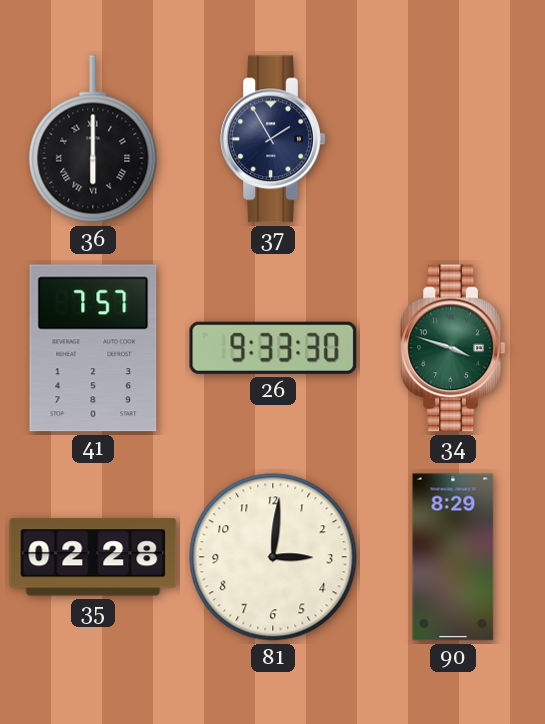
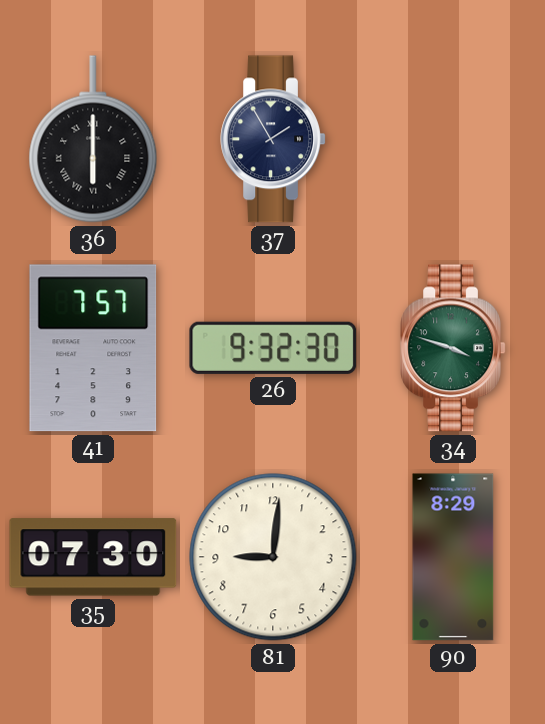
26: 9:33 -> 9:32
35: 02:28 -> 07:30
81: 3:01 -> 9:01
